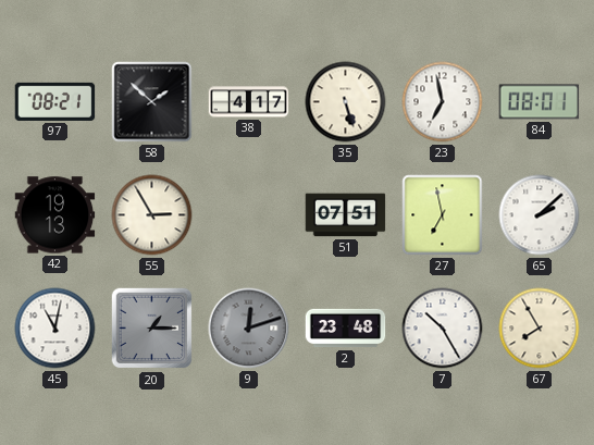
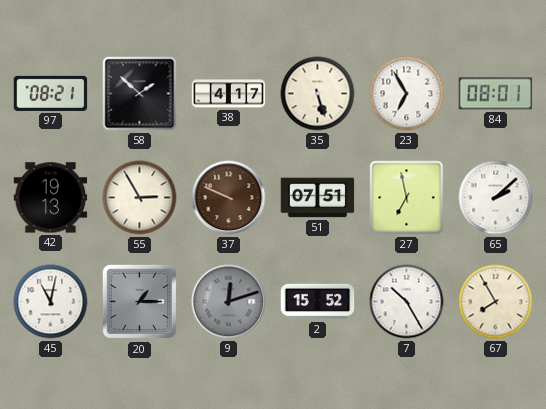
23: 6:58 -> 6:55
37: none -> 9:49
2: 23:48 -> 15:52
